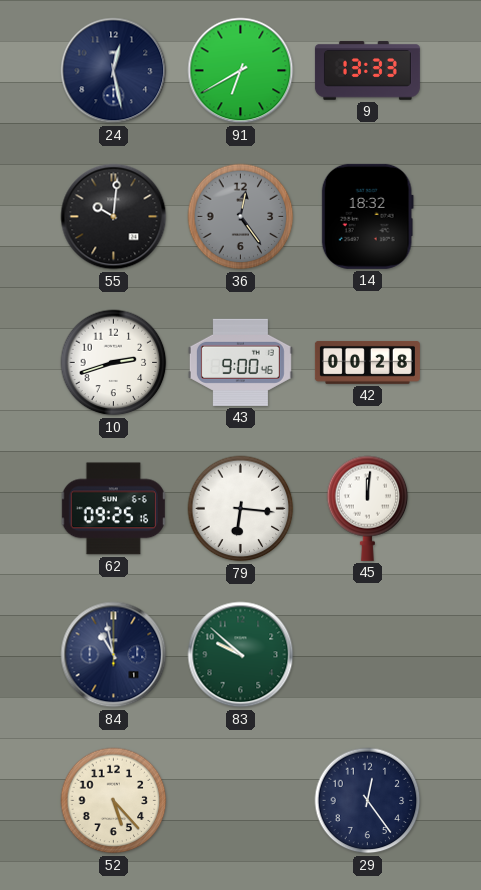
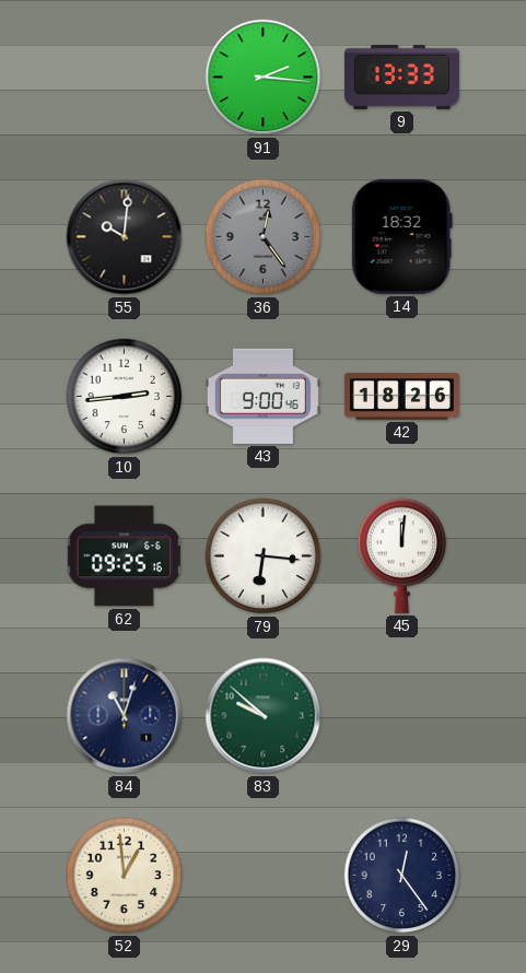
24: 12:28 -> none
91: 6:40 -> 2:16
10: 2:42 -> 2:44
42: 00:28 -> 18:26
84: 10:58 -> 11:03
52: 5:23 -> 12:59
